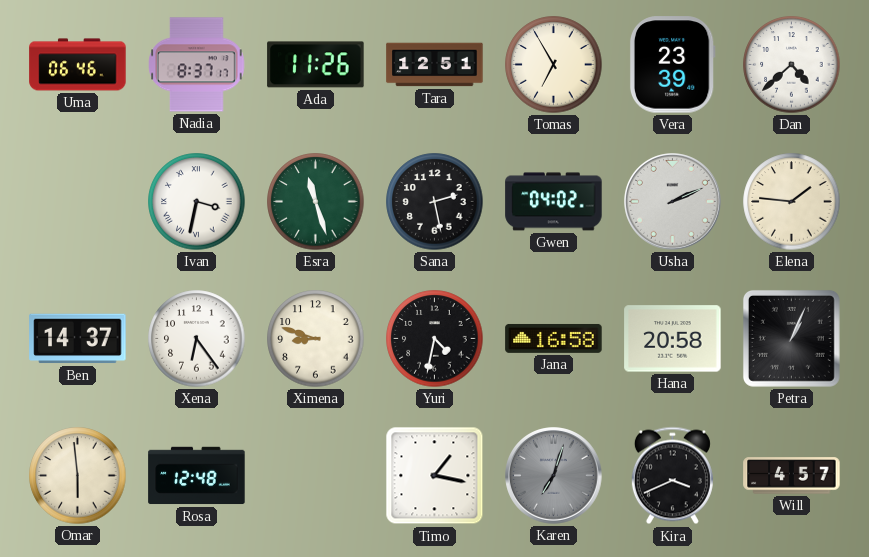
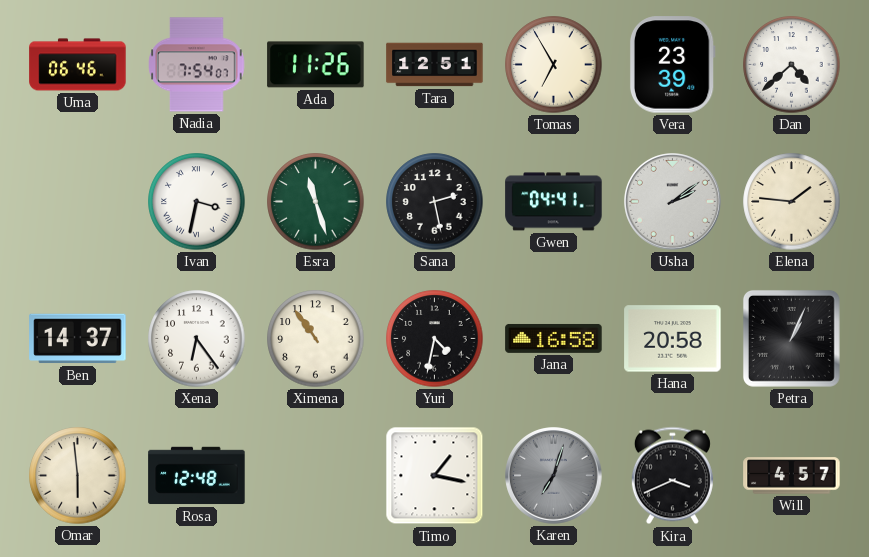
Nadia: 8:37 -> 7:54
Gwen: 04:02 -> 04:41
Usha: 2:11 -> 2:09
Ximena: 8:48 -> 10:54
